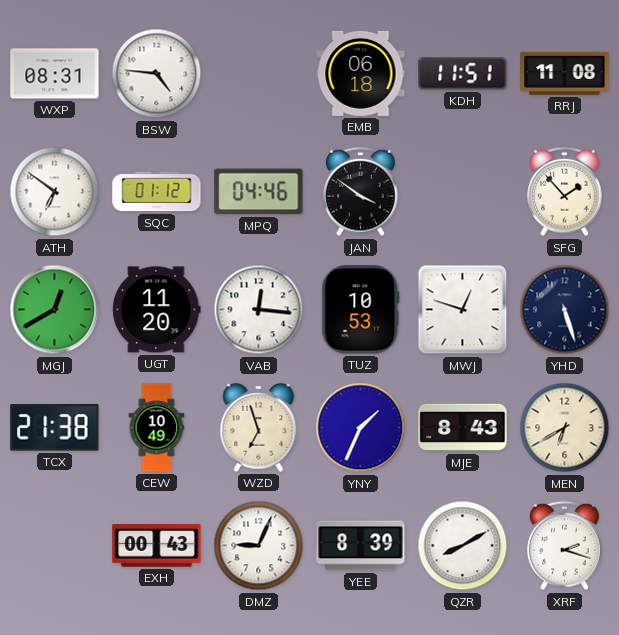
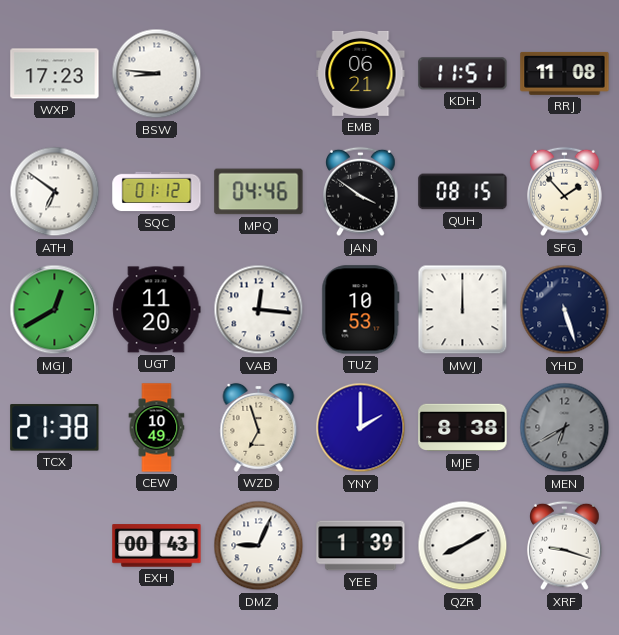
WXP: 08:31 -> 17:23
BSW: 4:46 -> 8:46
EMB: 06:18 -> 06:21
QUH: none -> 08:15
MWJ: 12:48 -> 12:00
YNY: 1:34 -> 2:00
MJE: 8:43 -> 8:38
MEN dial: cream -> grey
YEE: 8:39 -> 1:39
XRF: 2:18 -> 9:18
